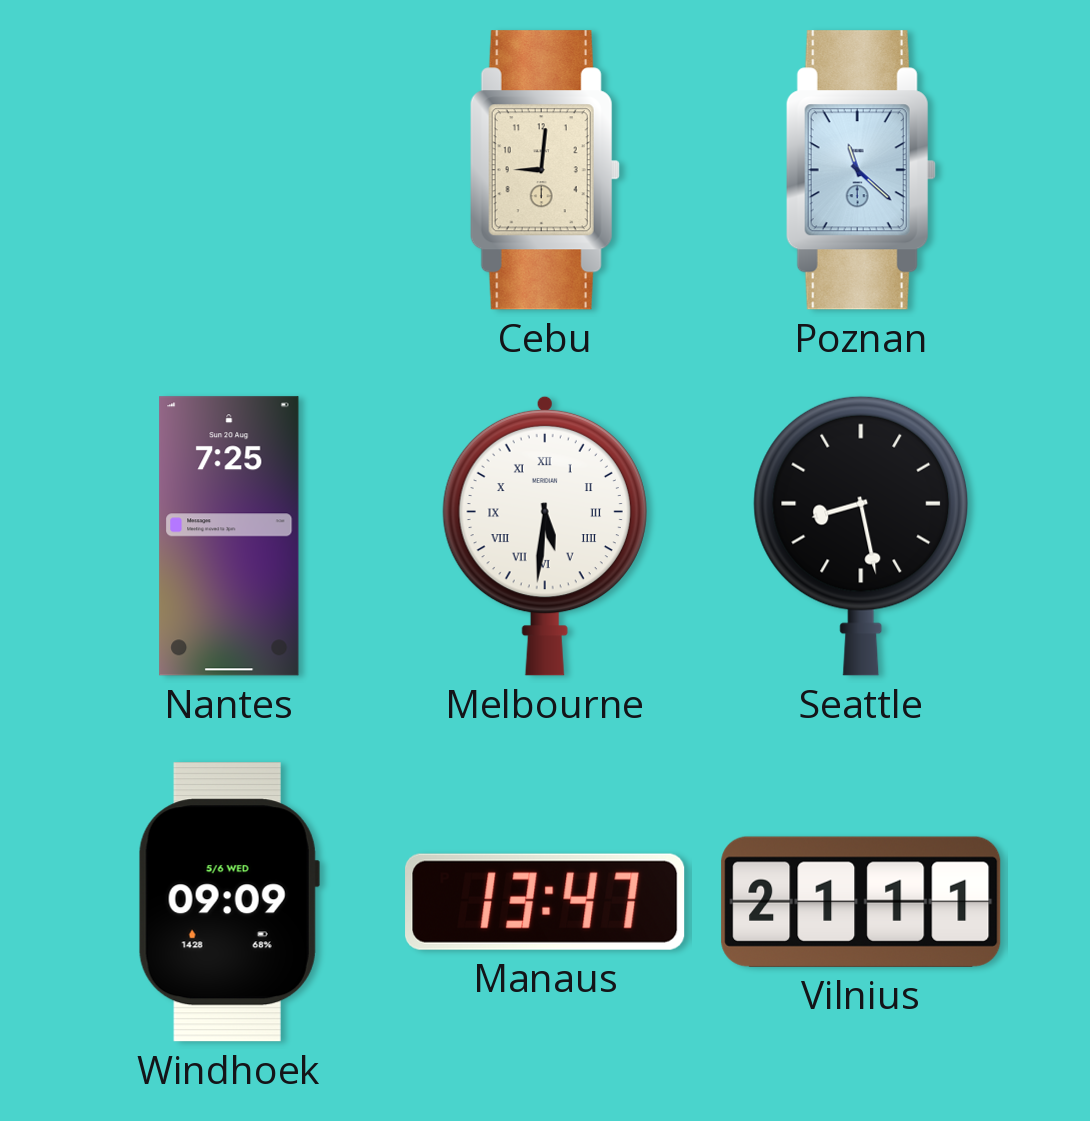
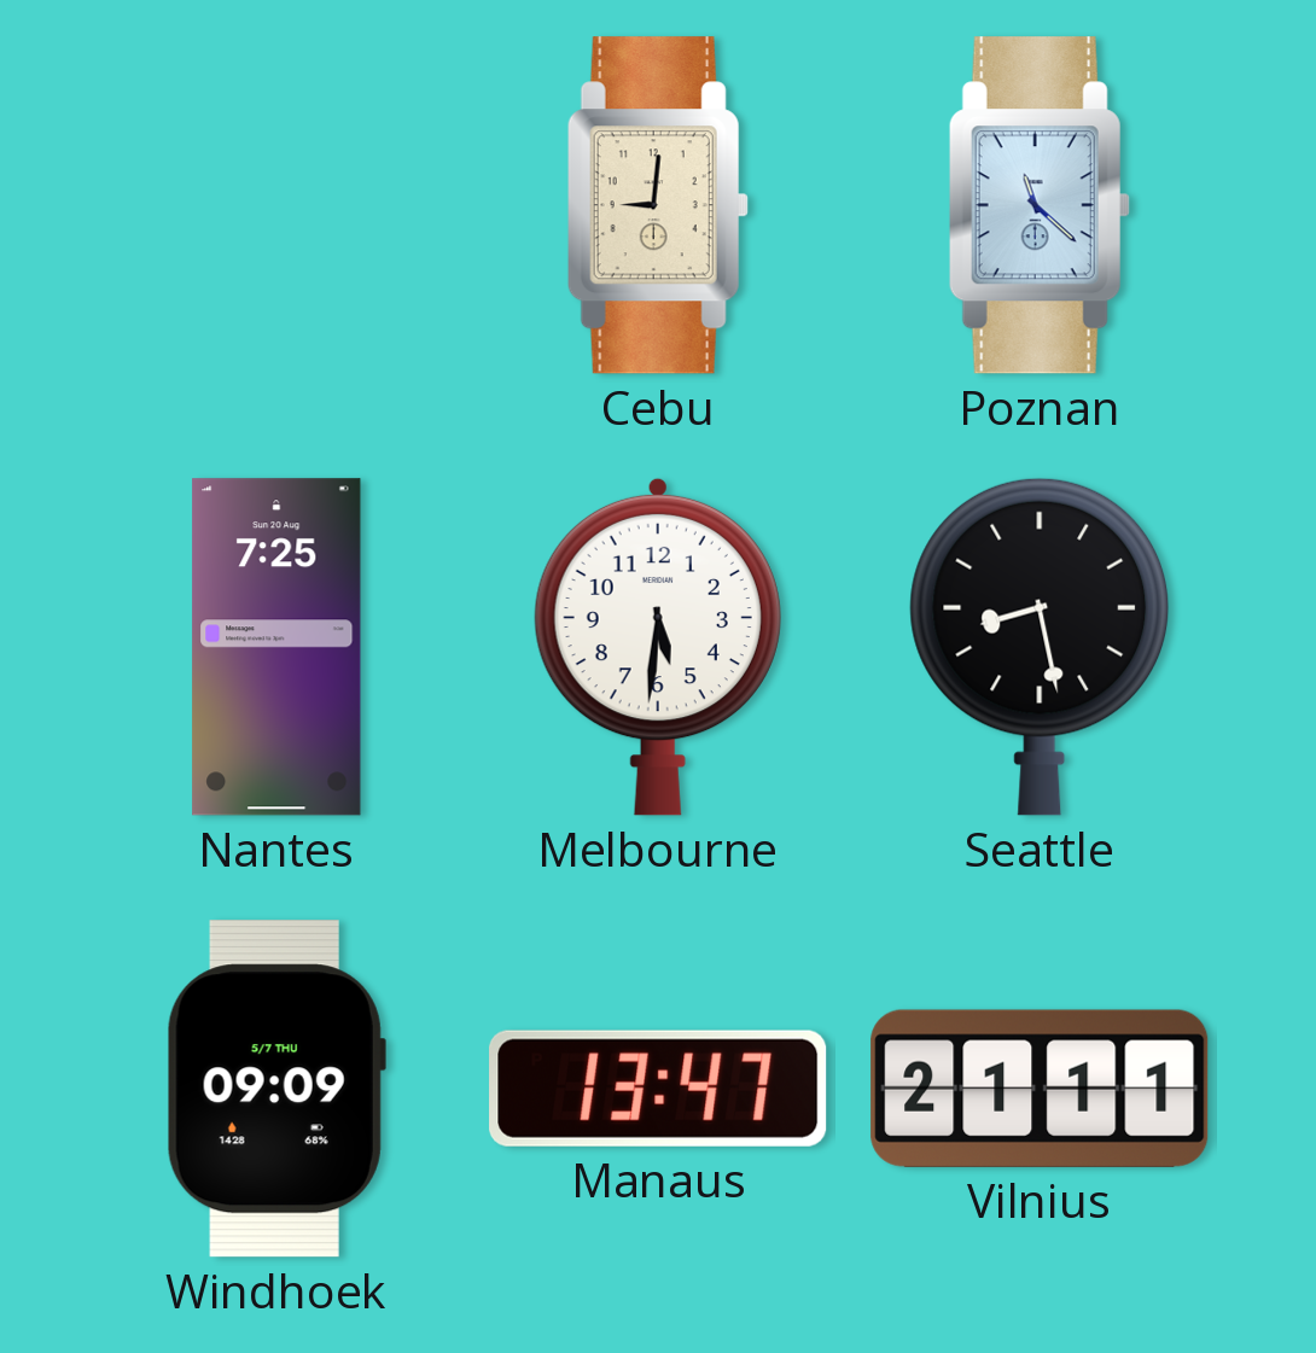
Melbourne numerals: Roman -> Arabic
Windhoek date: 5/6 WED -> 5/7 THU
